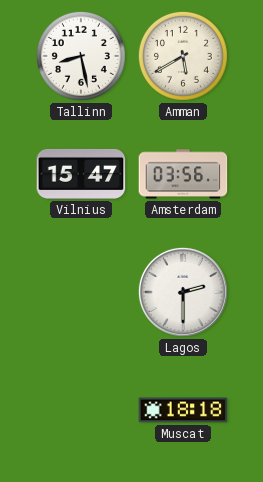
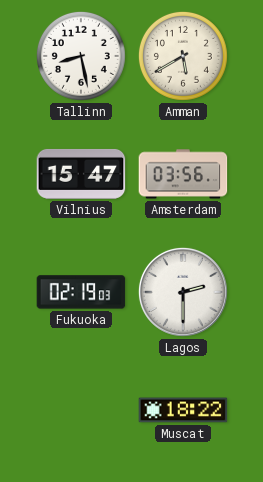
Fukuoka: none -> 02:19
Muscat: 18:18 -> 18:22
